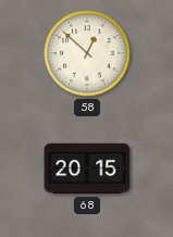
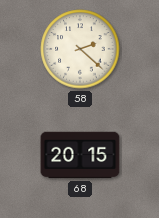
58: 12:52 -> 2:22
